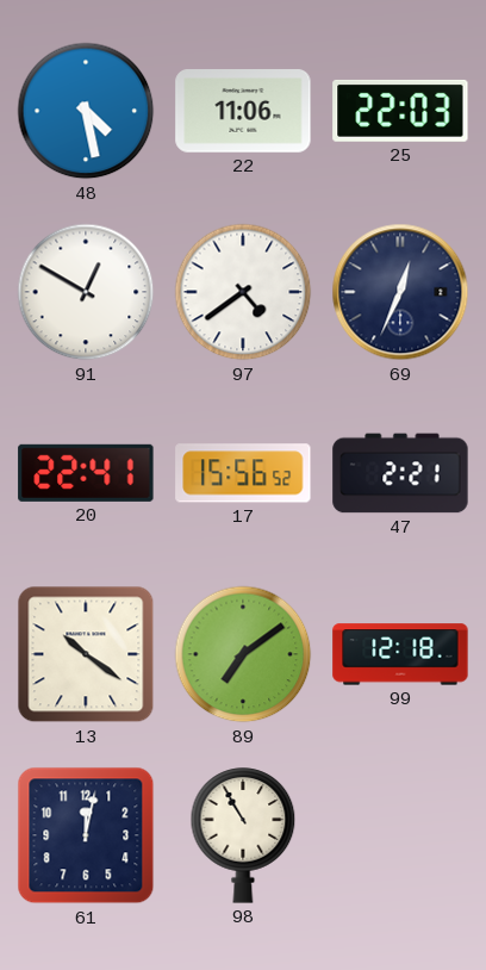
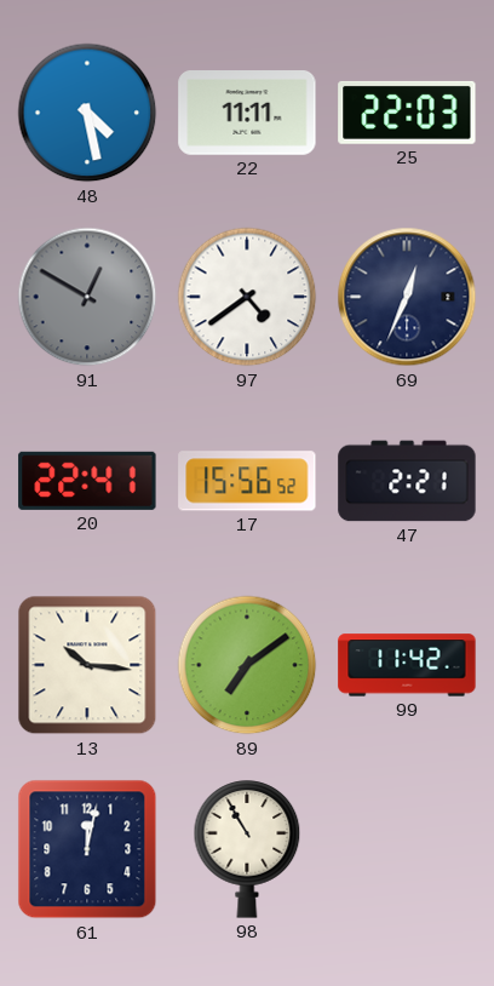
22: 11:06 -> 11:11
91 dial: white -> grey
13: 10:21 -> 10:16
99: 12:18 -> 11:42
